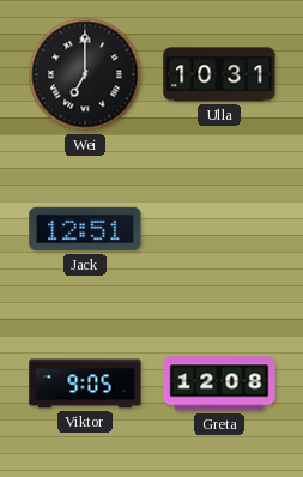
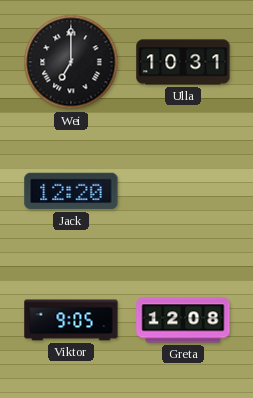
Jack: 12:51 -> 12:20
